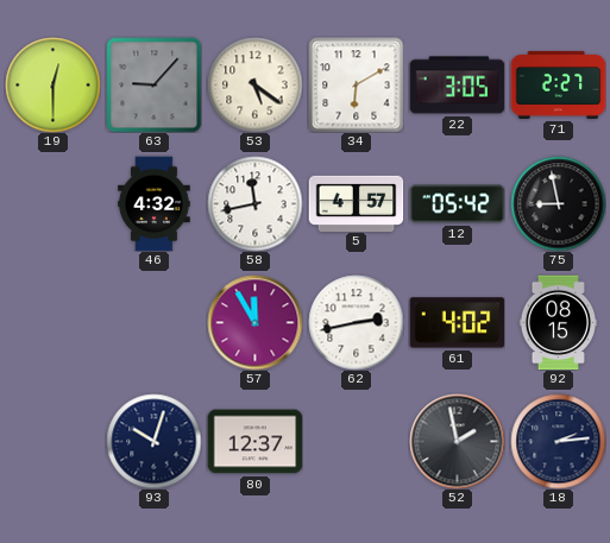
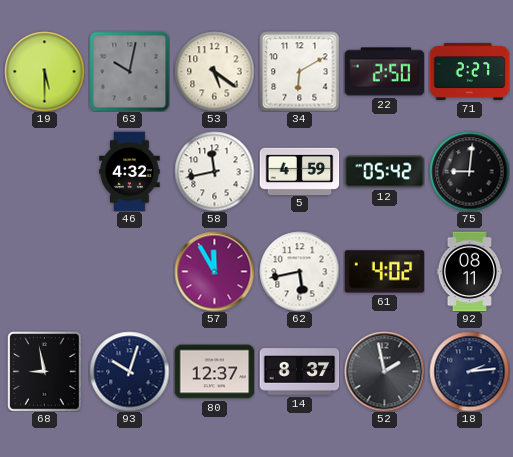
19: 12:30 -> 5:30
63: 9:07 -> 10:02
22: 3:05 -> 2:50
5: 4:57 -> 4:59
75: 8:58 -> 9:01
62: 2:43 -> 5:43
92: 08:15 -> 08:11
68: none -> 8:58
14: none -> 8:37
